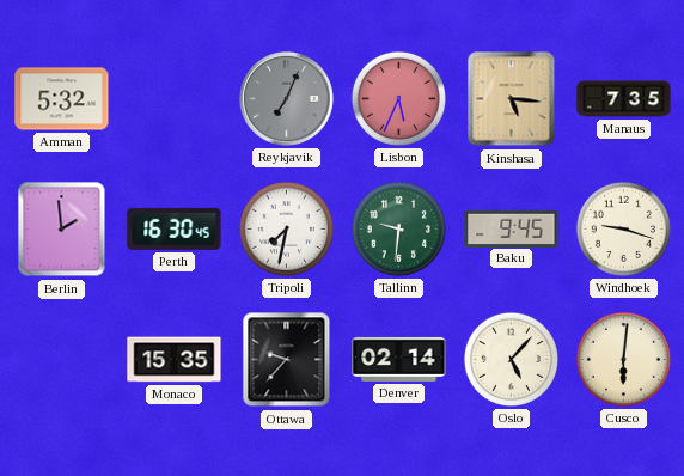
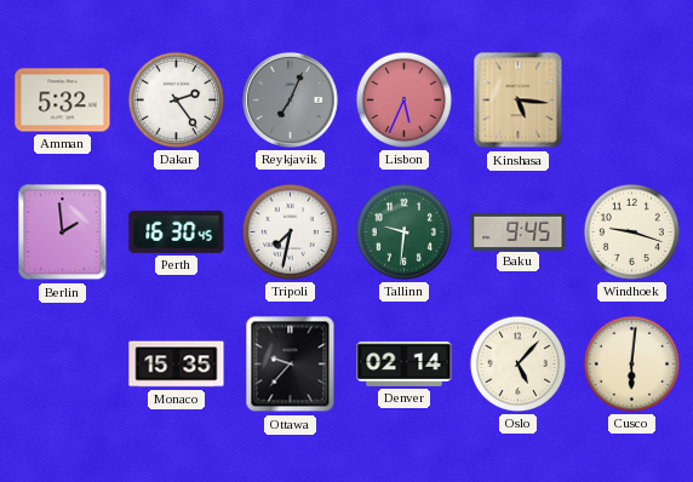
Dakar: none -> 2:24
Manaus: 7:35 -> none
